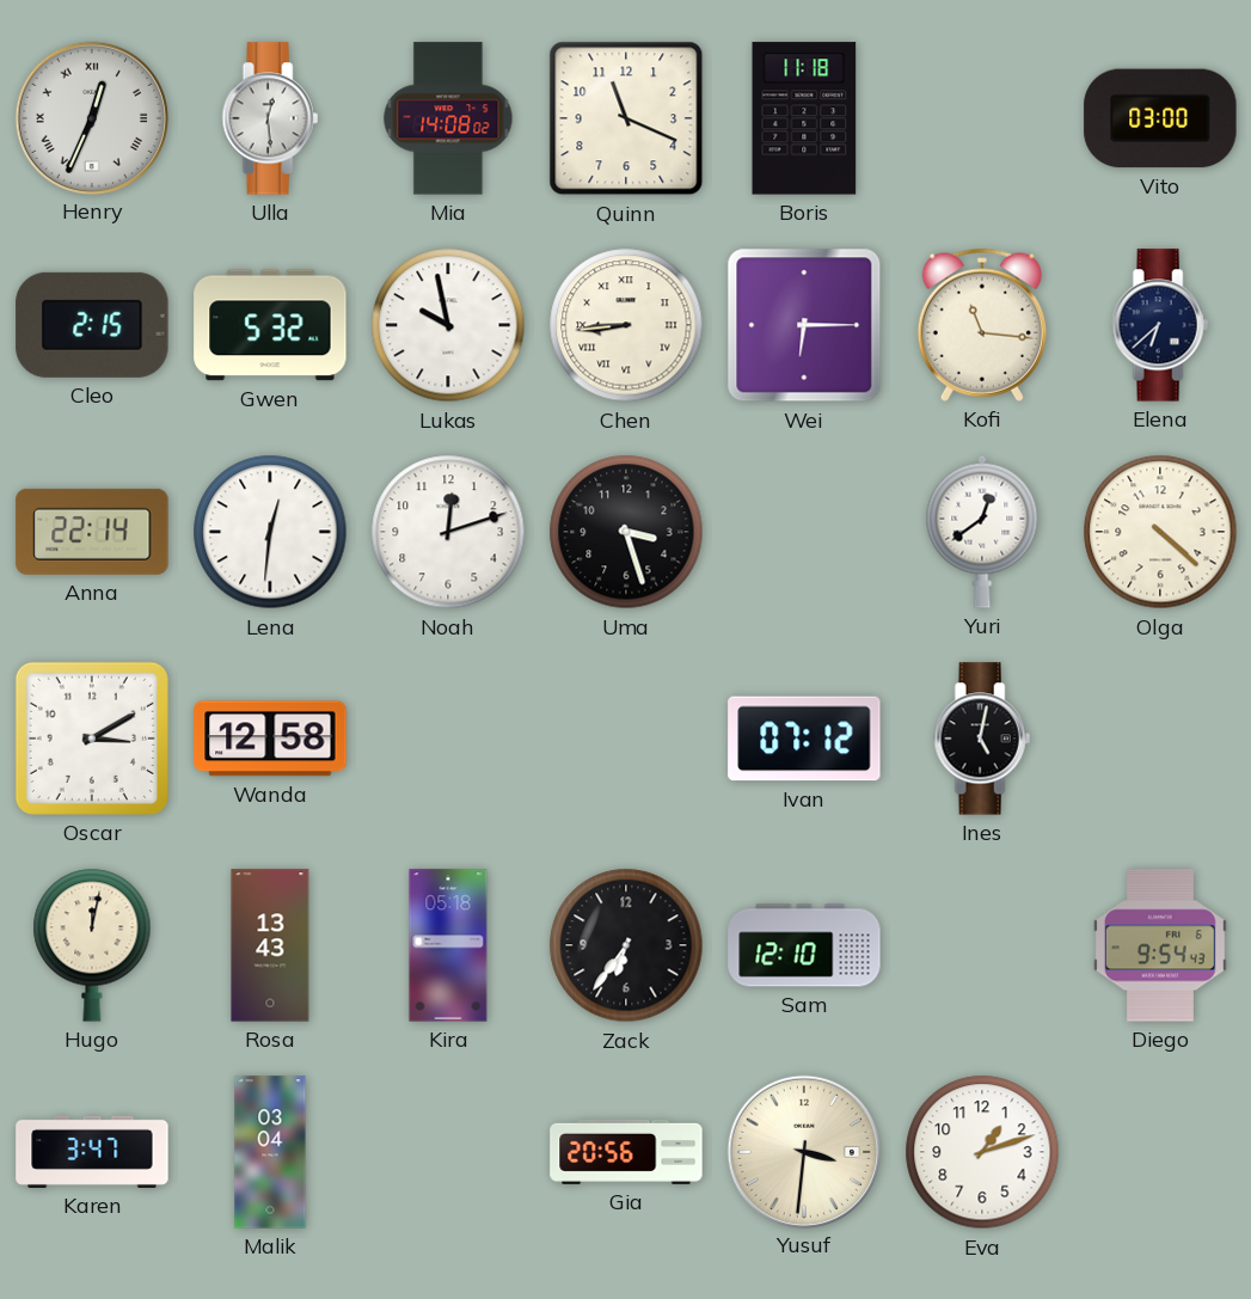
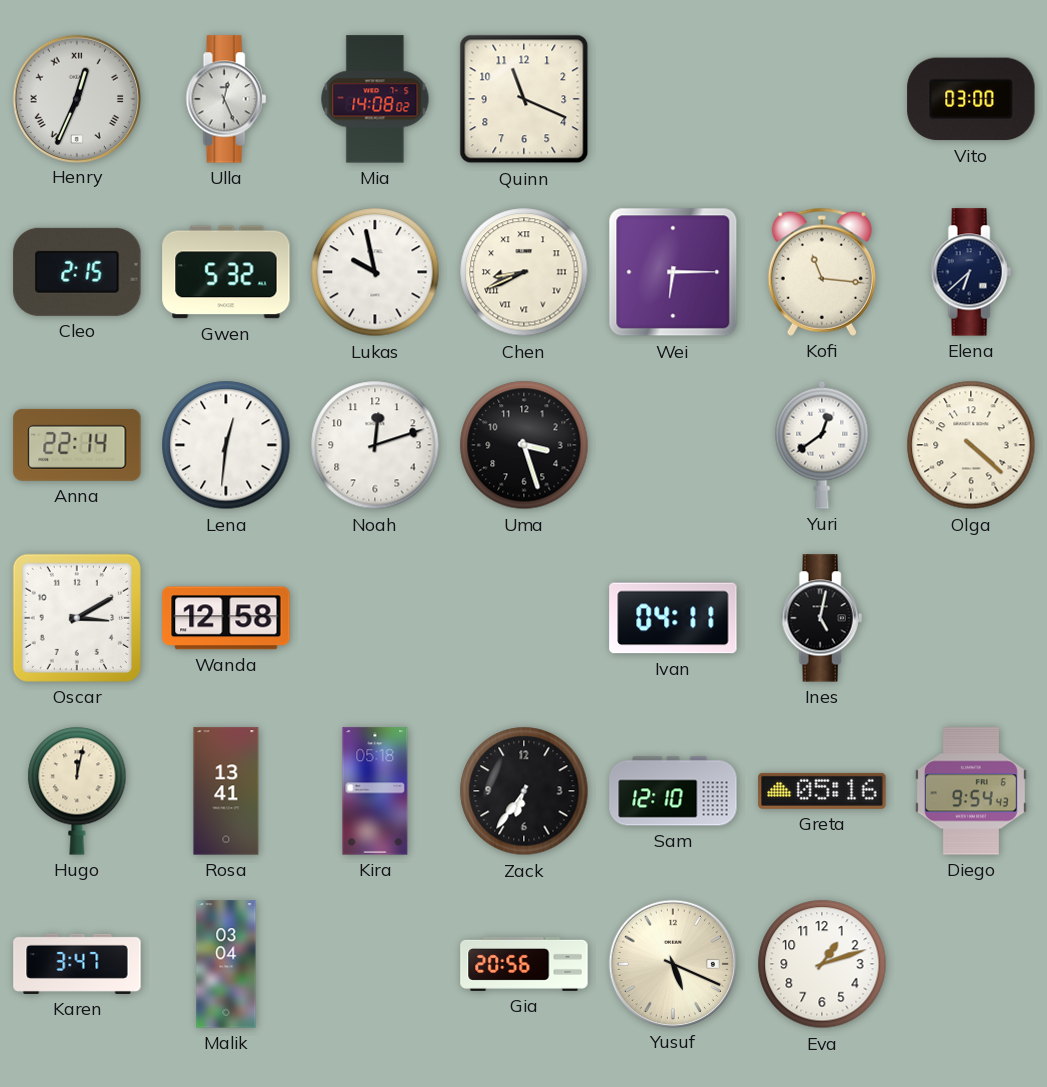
Ulla: 12:29 -> 12:26
Boris: 11:18 -> none
Chen: 8:44 -> 8:41
Ivan: 07:12 -> 04:11
Rosa: 13:43 -> 13:41
Greta: none -> 05:16
Yusuf: 3:31 -> 5:19
